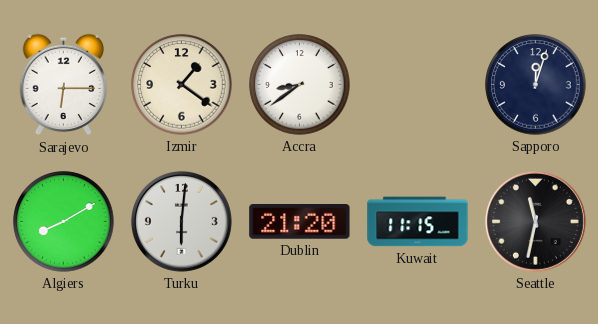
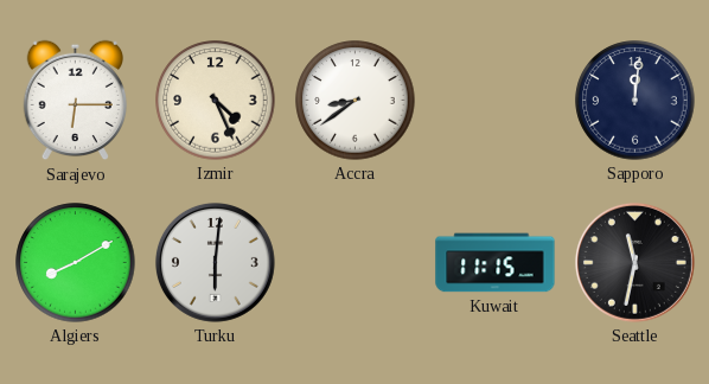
Izmir: 1:21 -> 4:26
Sapporo: 12:03 -> 12:01
Dublin: 21:20 -> none
